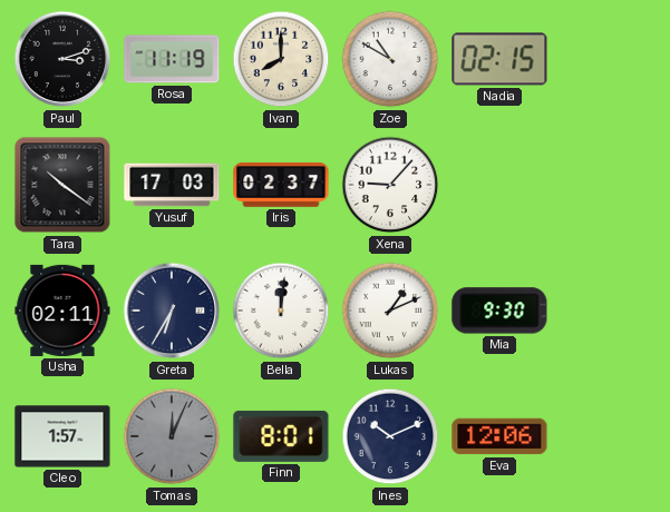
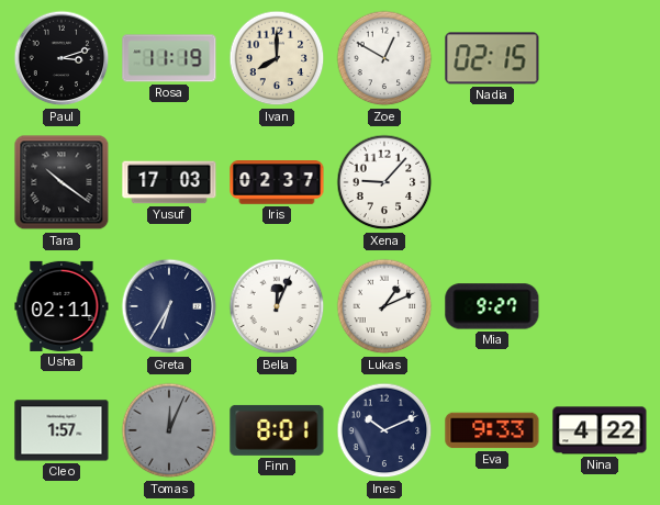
Zoe: 10:50 -> 12:50
Bella: 12:01 -> 12:04
Mia: 9:30 -> 9:27
Eva: 12:06 -> 9:33
Nina: none -> 4:22
